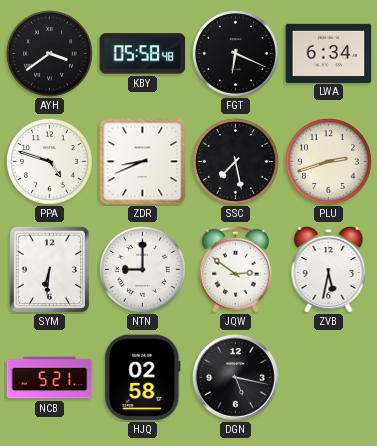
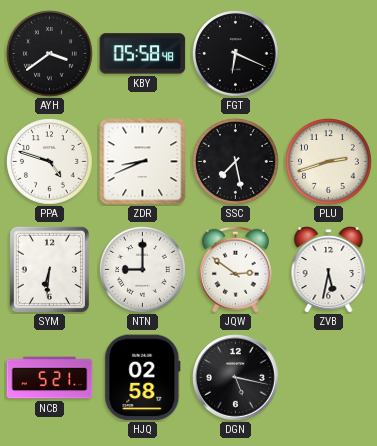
LWA: 6:34 -> none
